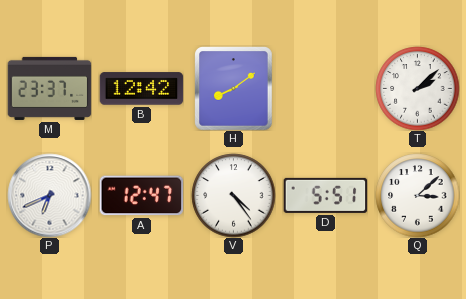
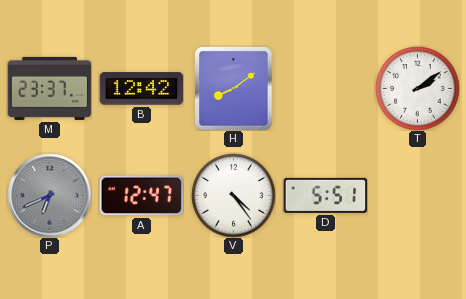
T: 2:08 -> 2:09
P dial: white -> grey
Q: 3:08 -> none
